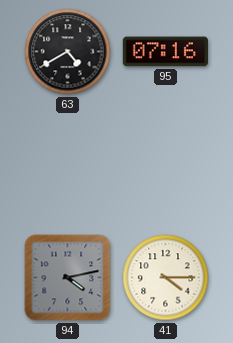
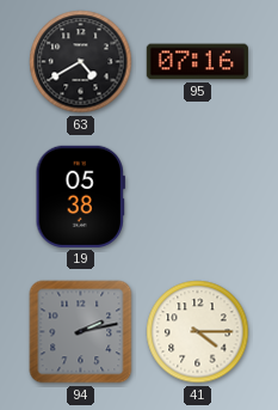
19: none -> 05:38
94: 4:13 -> 2:13
